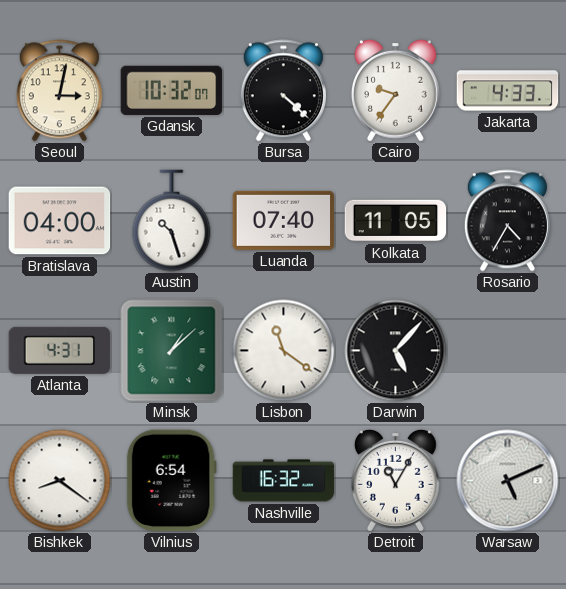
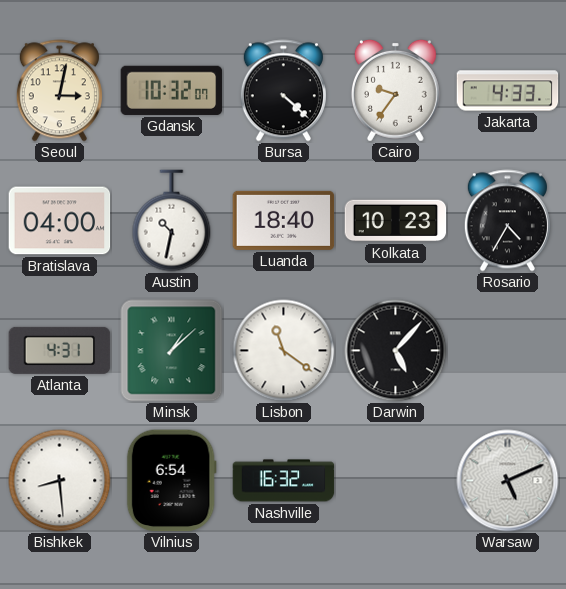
Austin: 10:27 -> 10:32
Luanda: 07:40 -> 18:40
Kolkata: 11:05 -> 10:23
Bishkek: 8:21 -> 8:29
Detroit: 11:05 -> none
